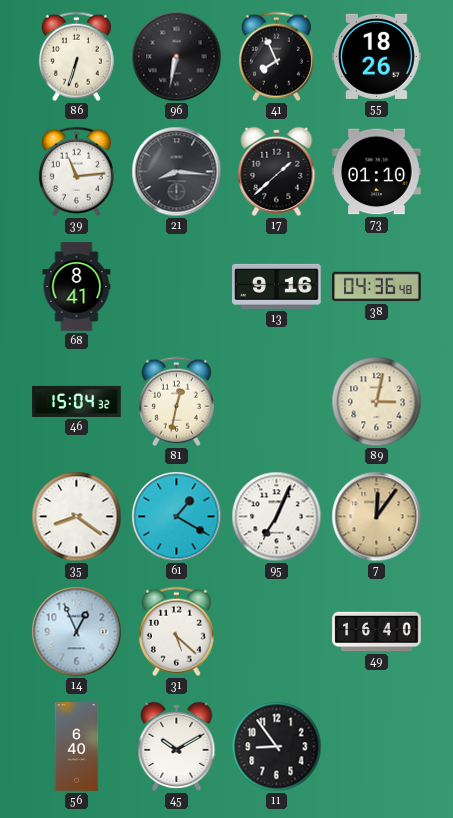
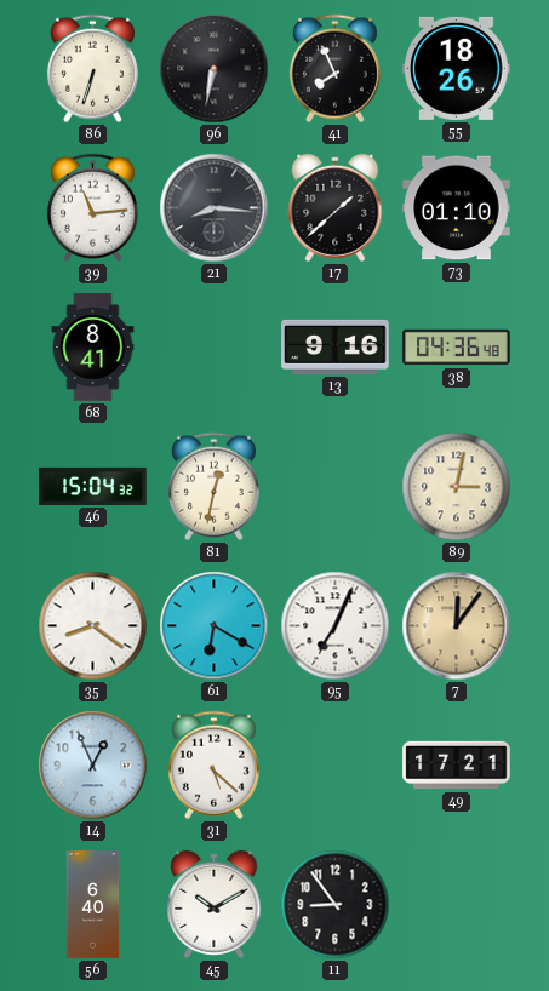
61: 1:20 -> 6:20
49: 16:40 -> 17:21
